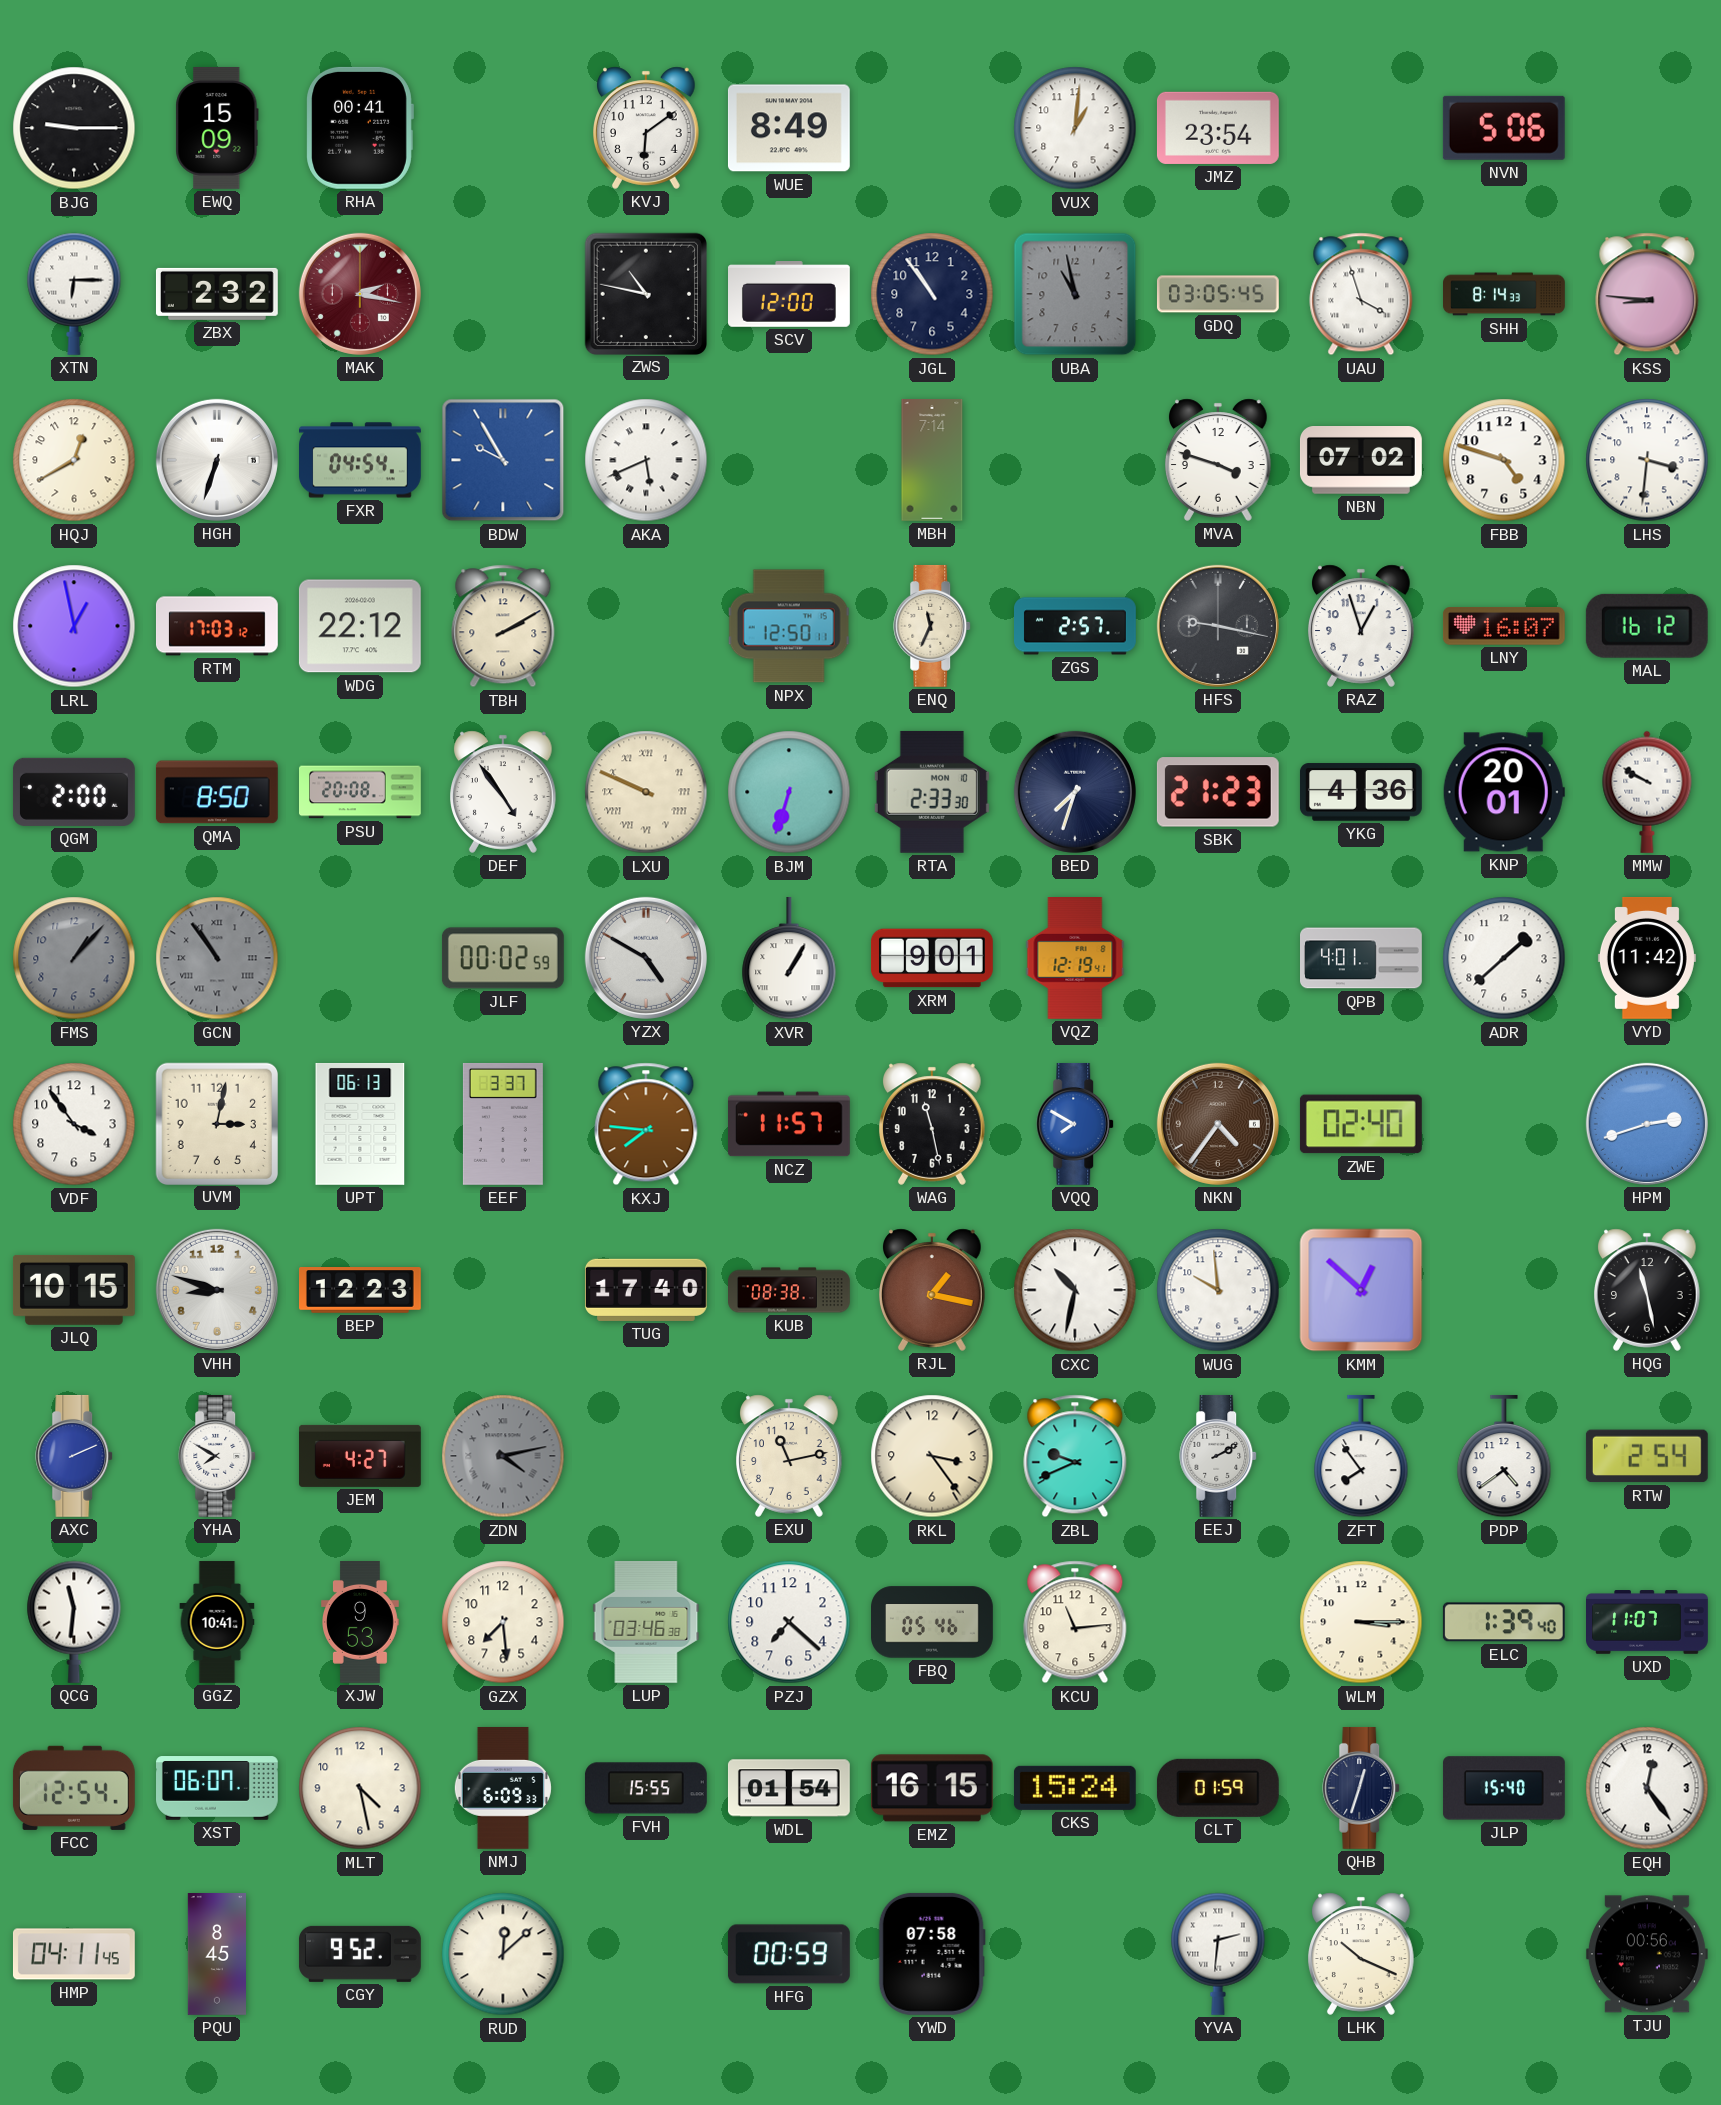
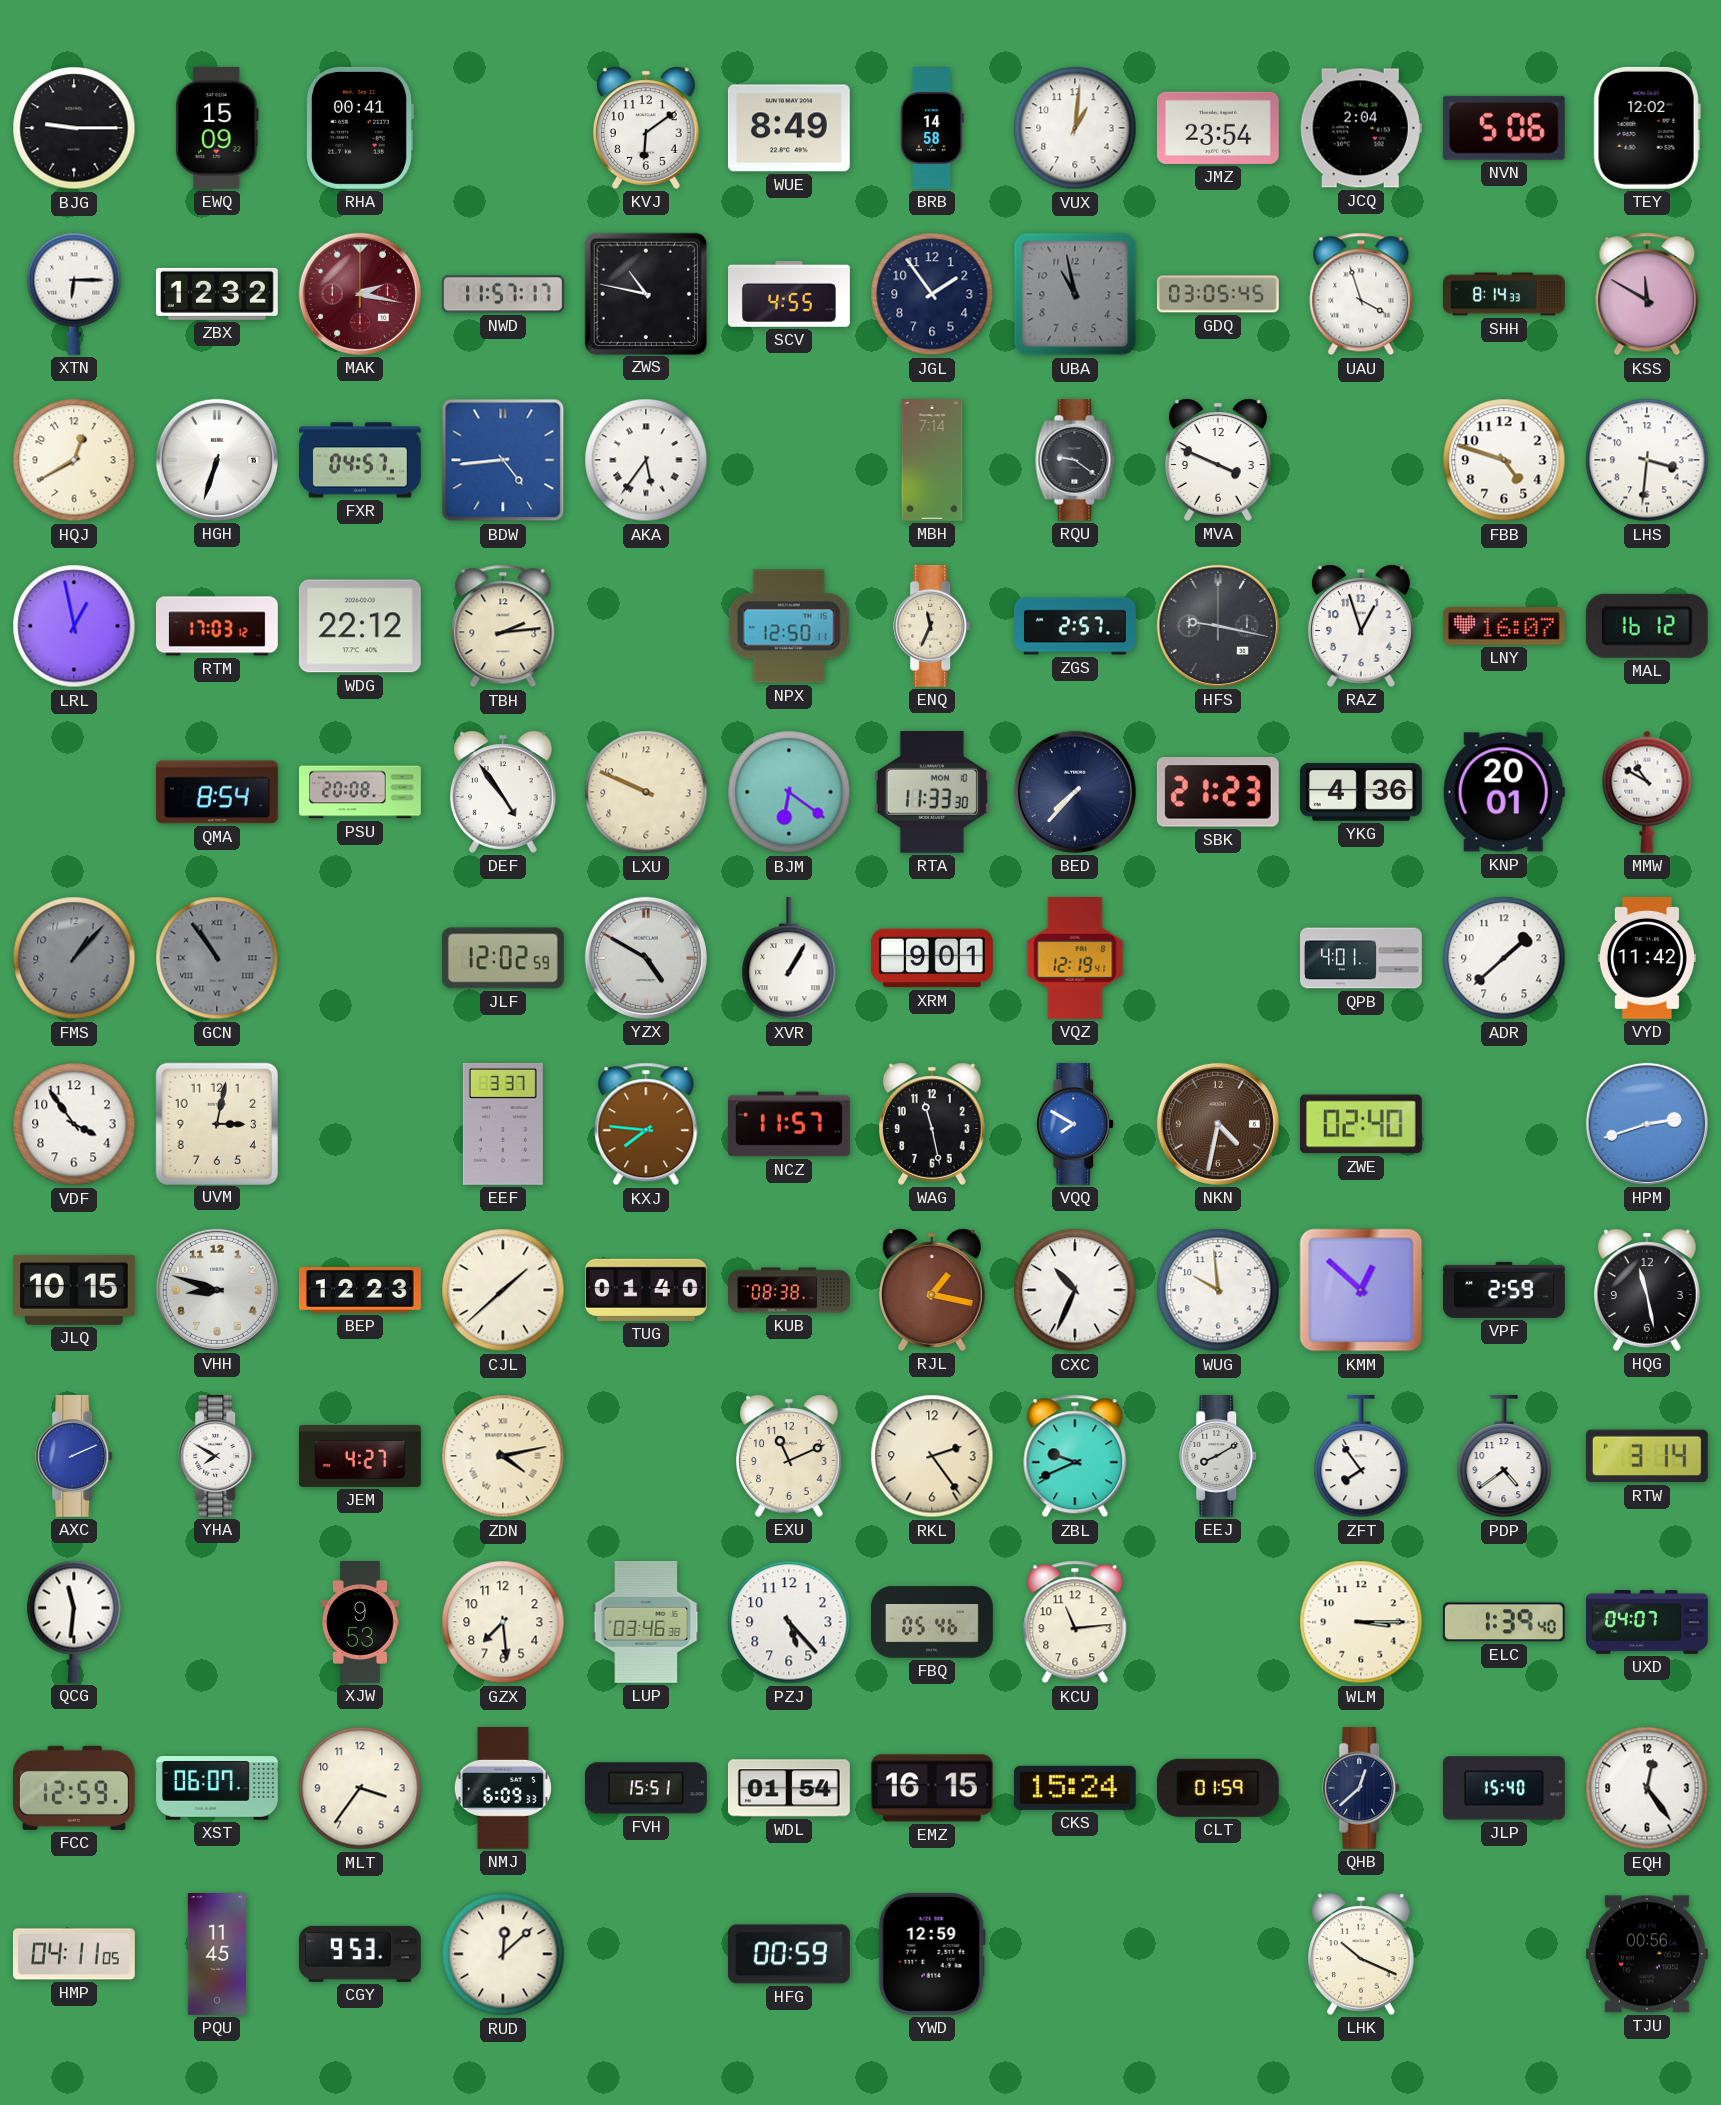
BRB: none -> 14:58
JCQ: none -> 2:04
TEY: none -> 12:02
ZBX: 2:32 -> 12:32
NWD: none -> 11:57
SCV: 12:00 -> 4:55
JGL: 10:54 -> 1:54
KSS: 8:46 -> 11:50
FXR: 04:54 -> 04:57
BDW: 9:55 -> 4:44
AKA: 5:41 -> 5:36
RQU: none -> 9:21
MVA: 3:48 -> 3:49
NBN: 07:02 -> none
TBH: 2:10 -> 2:14
QGM: 2:00 -> none
QMA: 8:50 -> 8:54
LXU numerals: Roman -> Arabic
BJM: 6:33 -> 6:21
RTA: 2:33 -> 11:33
BED: 7:33 -> 7:37
MMW: 9:50 -> 10:50
JLF: 00:02 -> 12:02
UPT: 06:13 -> none
NKN: 4:36 -> 4:32
CJL: none -> 1:38
TUG: 17:40 -> 01:40
CXC: 10:32 -> 10:34
VPF: none -> 2:59
ZDN dial: grey -> cream
EXU: 11:13 -> 11:11
RKL: 3:24 -> 2:24
EEJ: 2:10 -> 8:10
RTW: 2:54 -> 3:14
GGZ: 10:41 -> none
PZJ: 7:22 -> 5:23
UXD: 11:07 -> 04:07
FCC: 12:54 -> 12:59
MLT: 4:28 -> 3:36
FVH: 15:55 -> 15:51
QHB: 12:33 -> 12:38
HMP: 04:11:45 -> 04:11:05
PQU: 8:45 -> 11:45
CGY: 9:52 -> 9:53
YWD: 07:58 -> 12:59
YVA: 2:31 -> none
